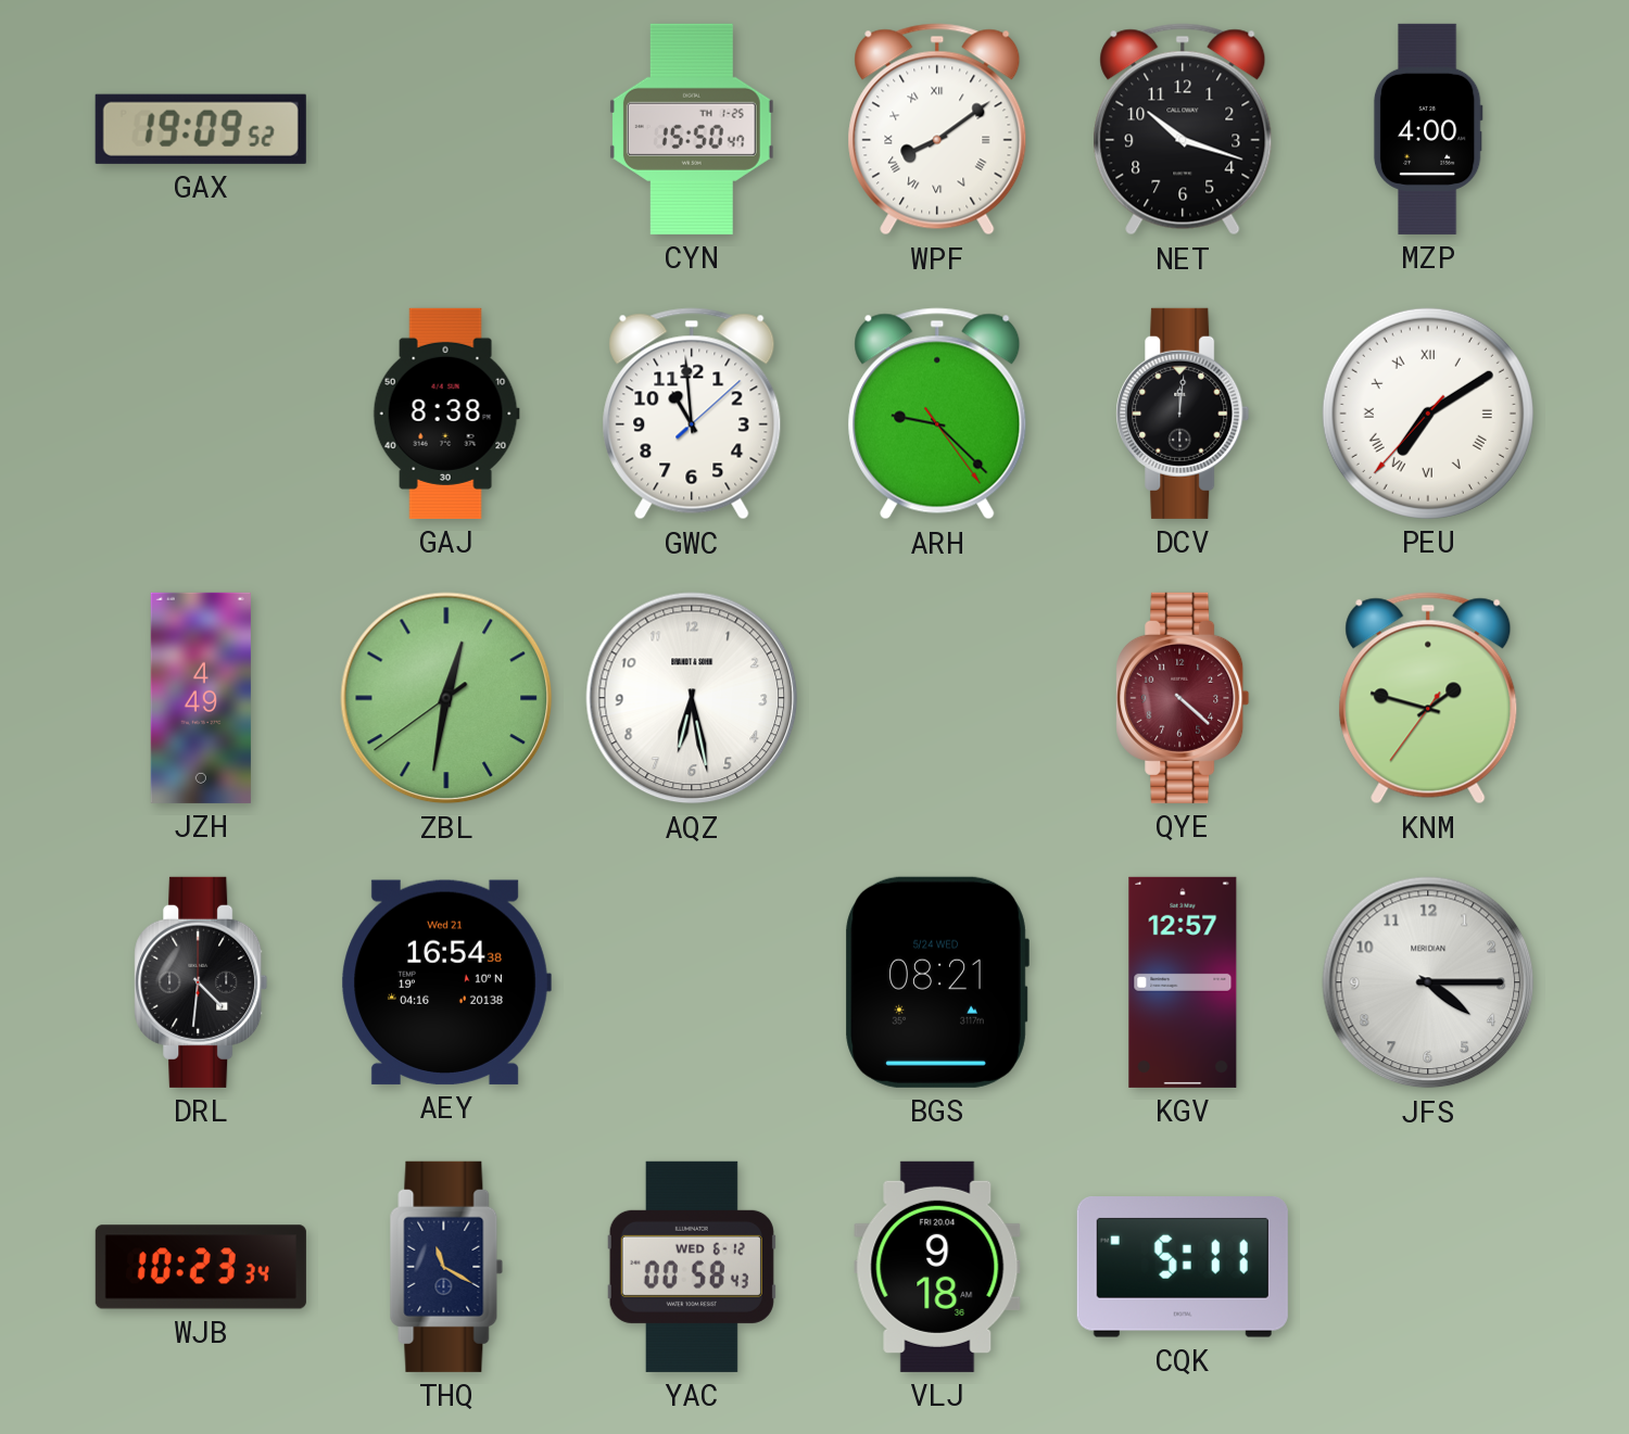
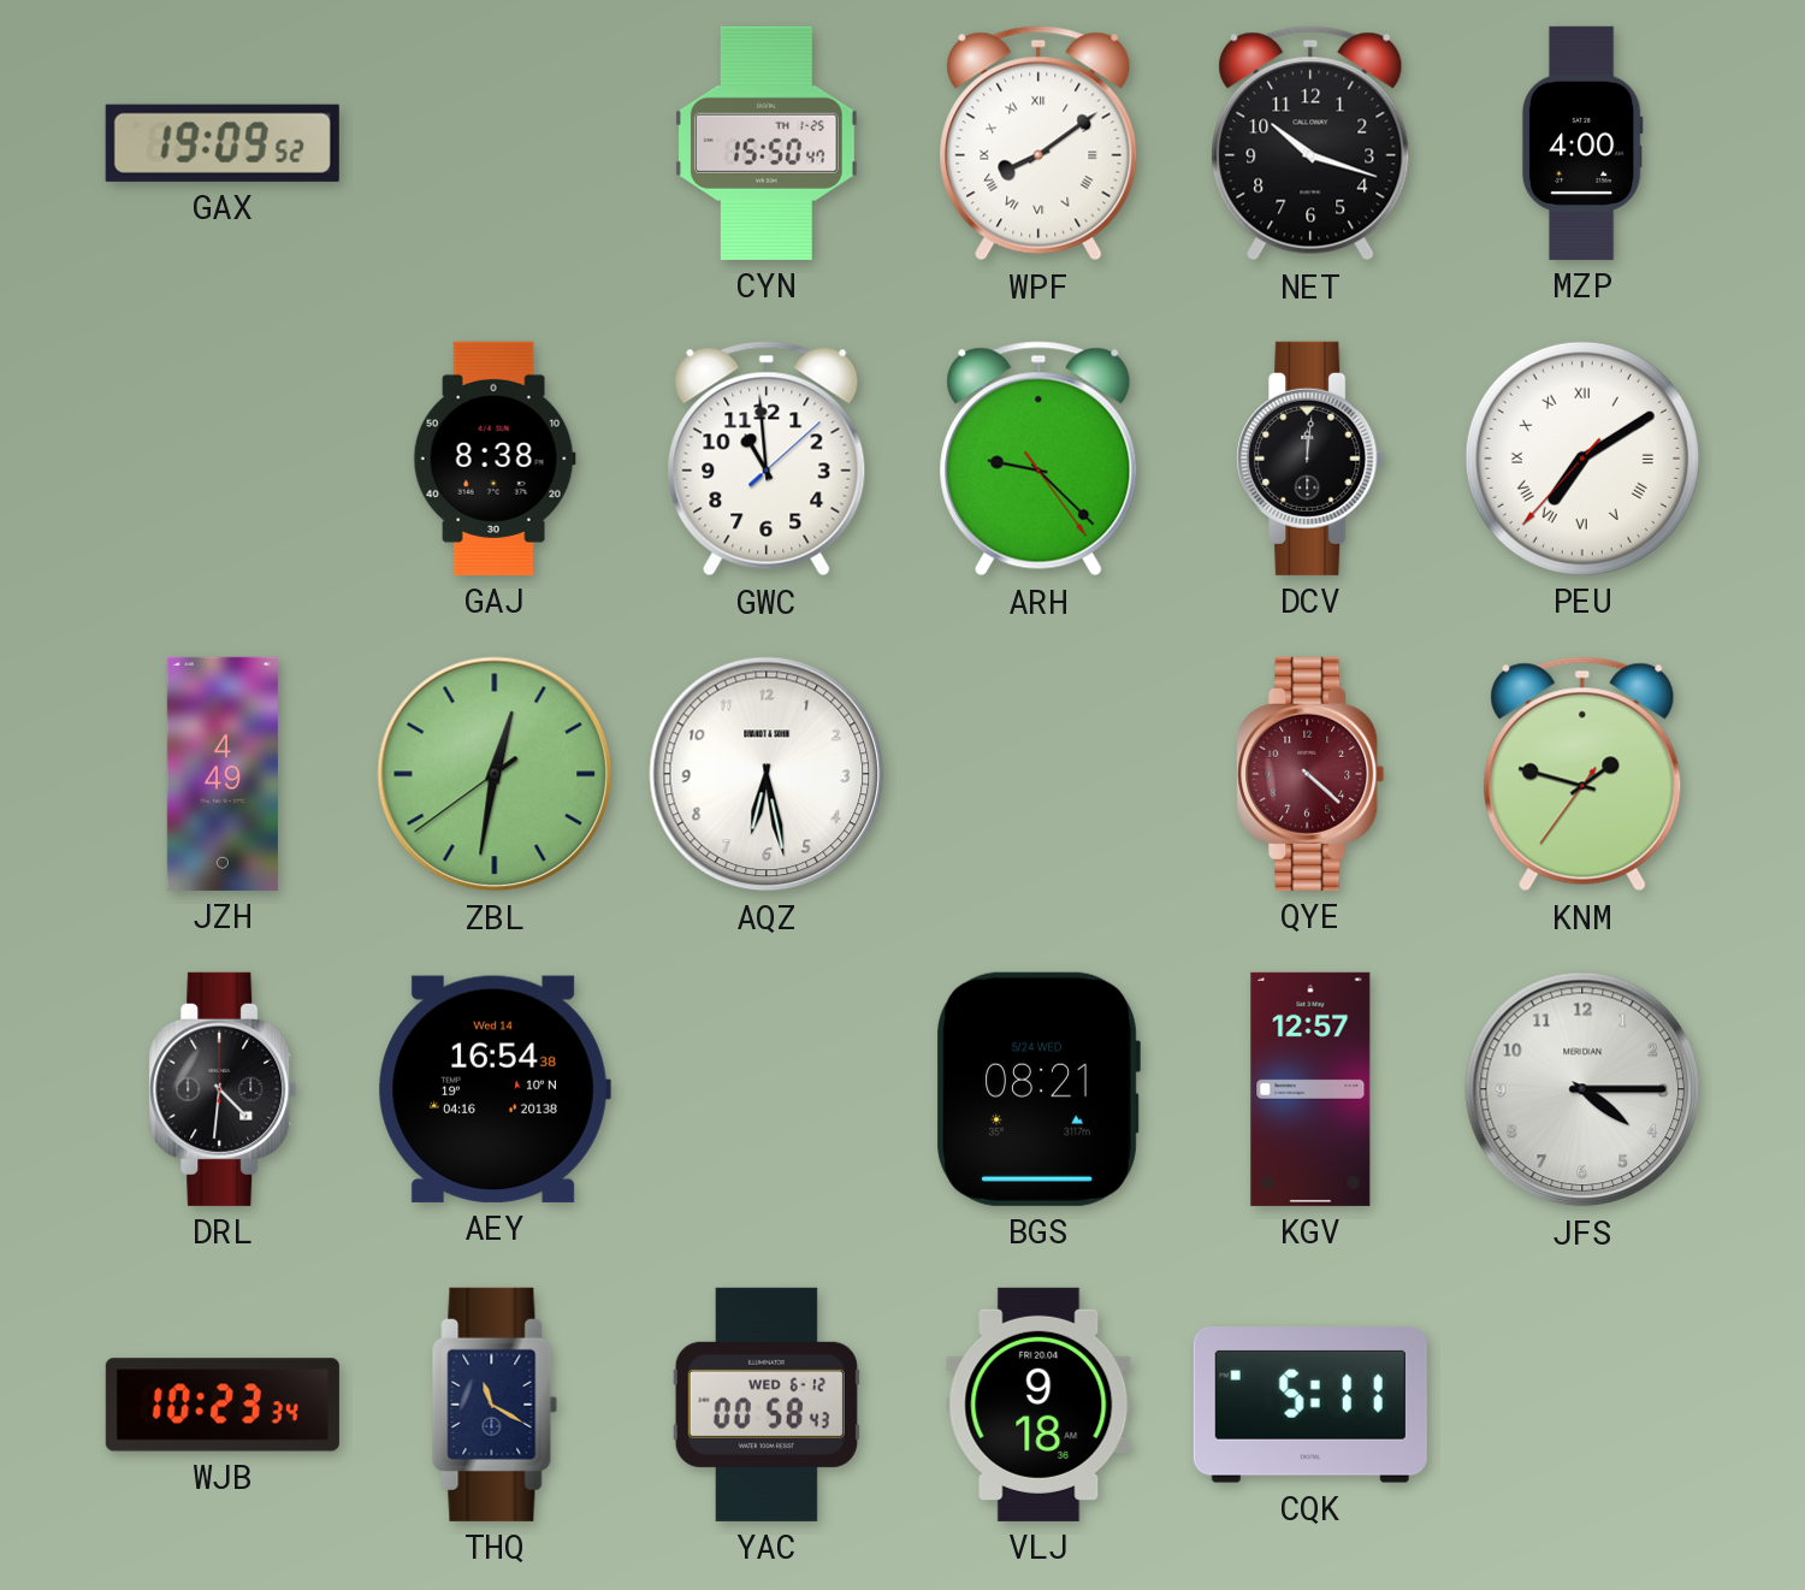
AEY date: Wed 21 -> Wed 14
